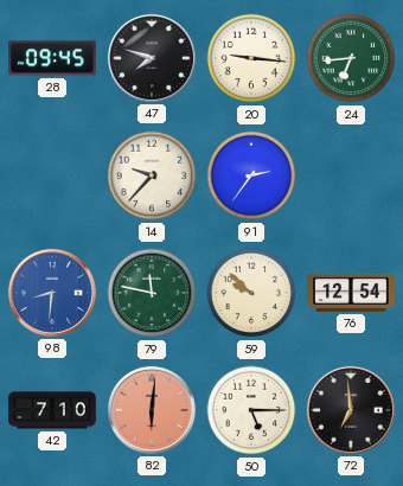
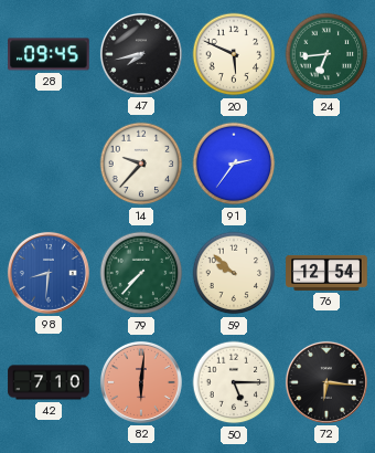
47: 7:48 -> 7:43
20: 9:16 -> 5:49
79: 11:47 -> 7:37
72: 6:59 -> 6:16
